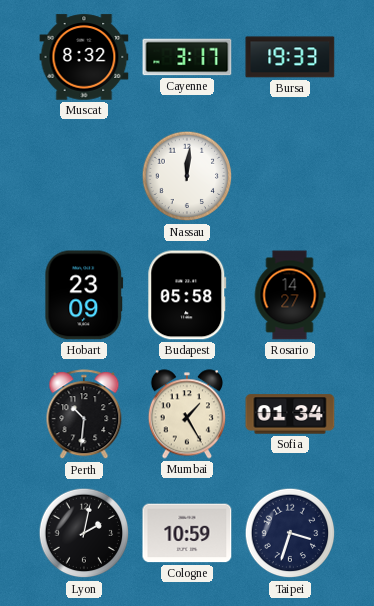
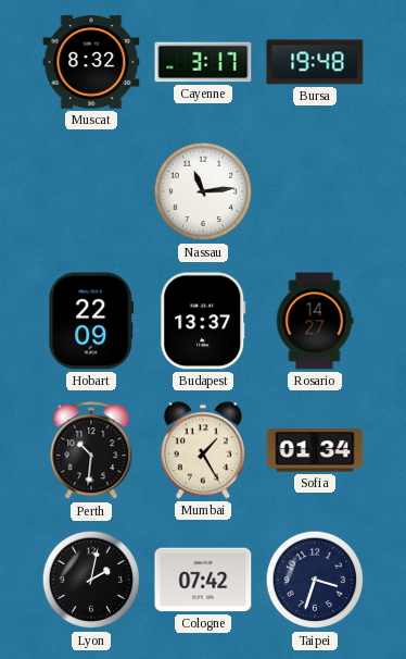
Bursa: 19:33 -> 19:48
Nassau: 12:01 -> 11:14
Hobart: 23:09 -> 22:09
Budapest: 05:58 -> 13:37
Cologne: 10:59 -> 07:42
